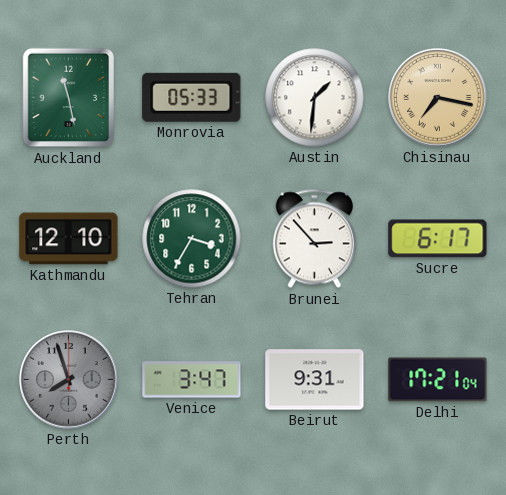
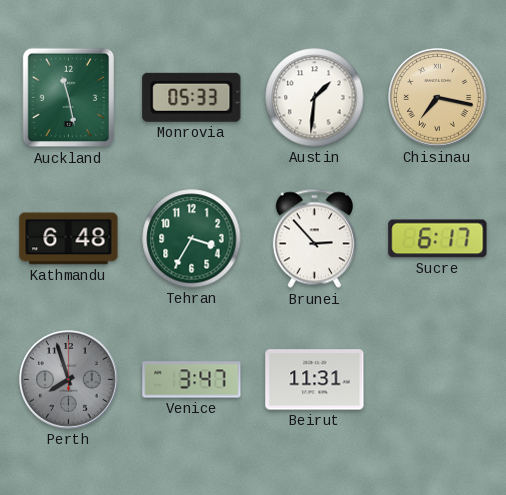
Kathmandu: 12:10 -> 6:48
Beirut: 9:31 -> 11:31
Delhi: 17:21 -> none
